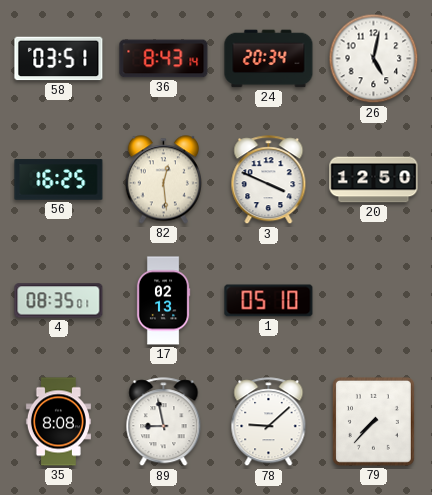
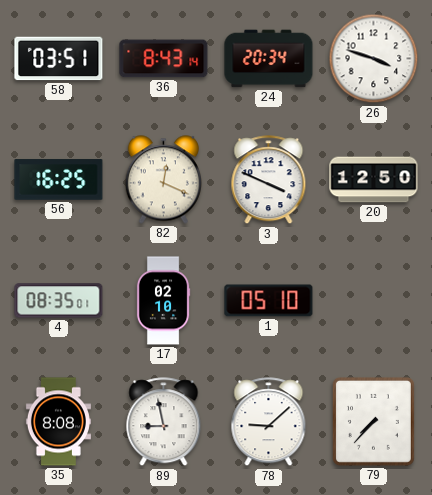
26: 5:02 -> 3:48
82: 12:29 -> 12:19
17: 02:13 -> 02:10
